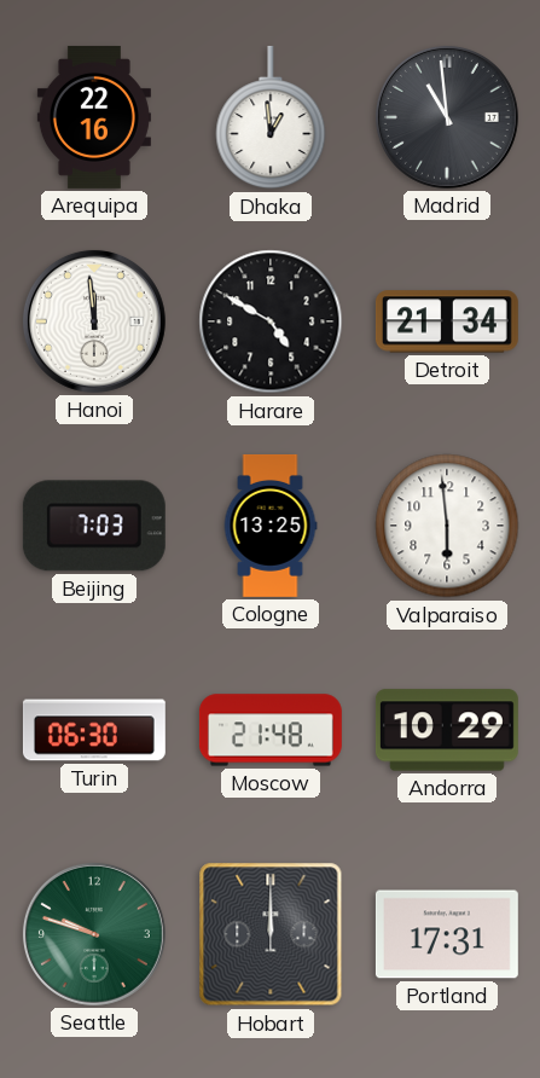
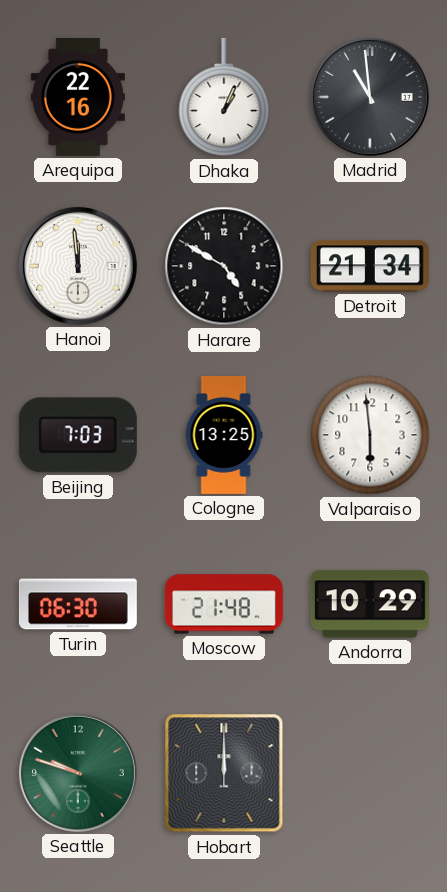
Dhaka: 12:59 -> 1:04
Portland: 17:31 -> none
